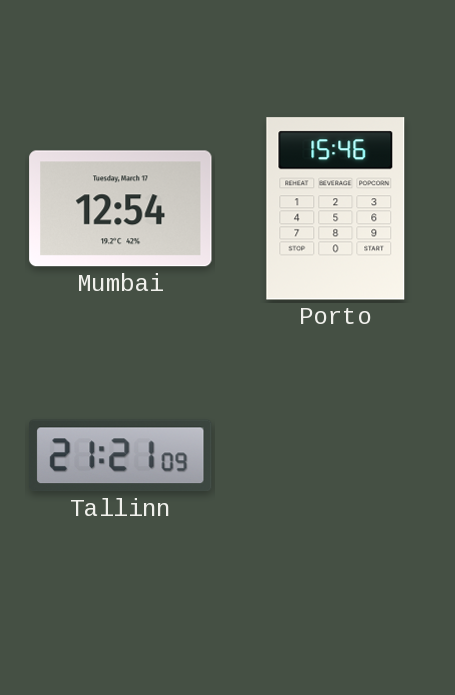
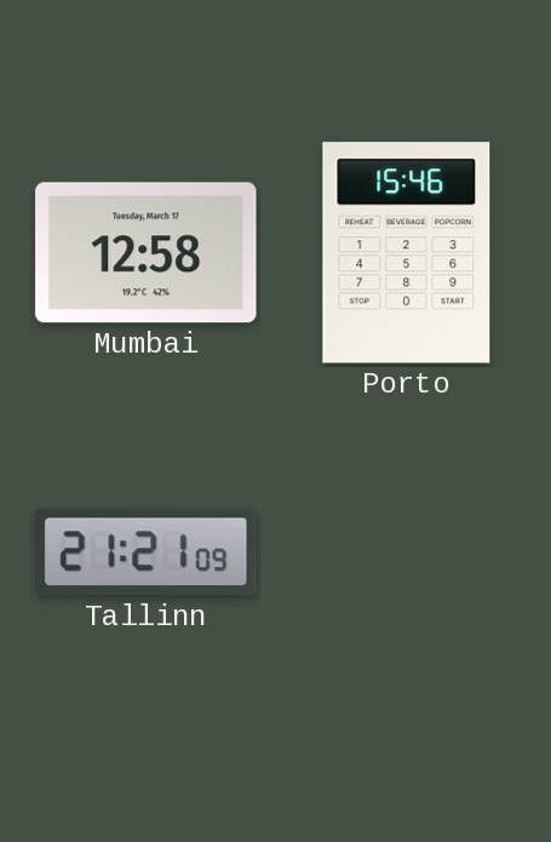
Mumbai: 12:54 -> 12:58
